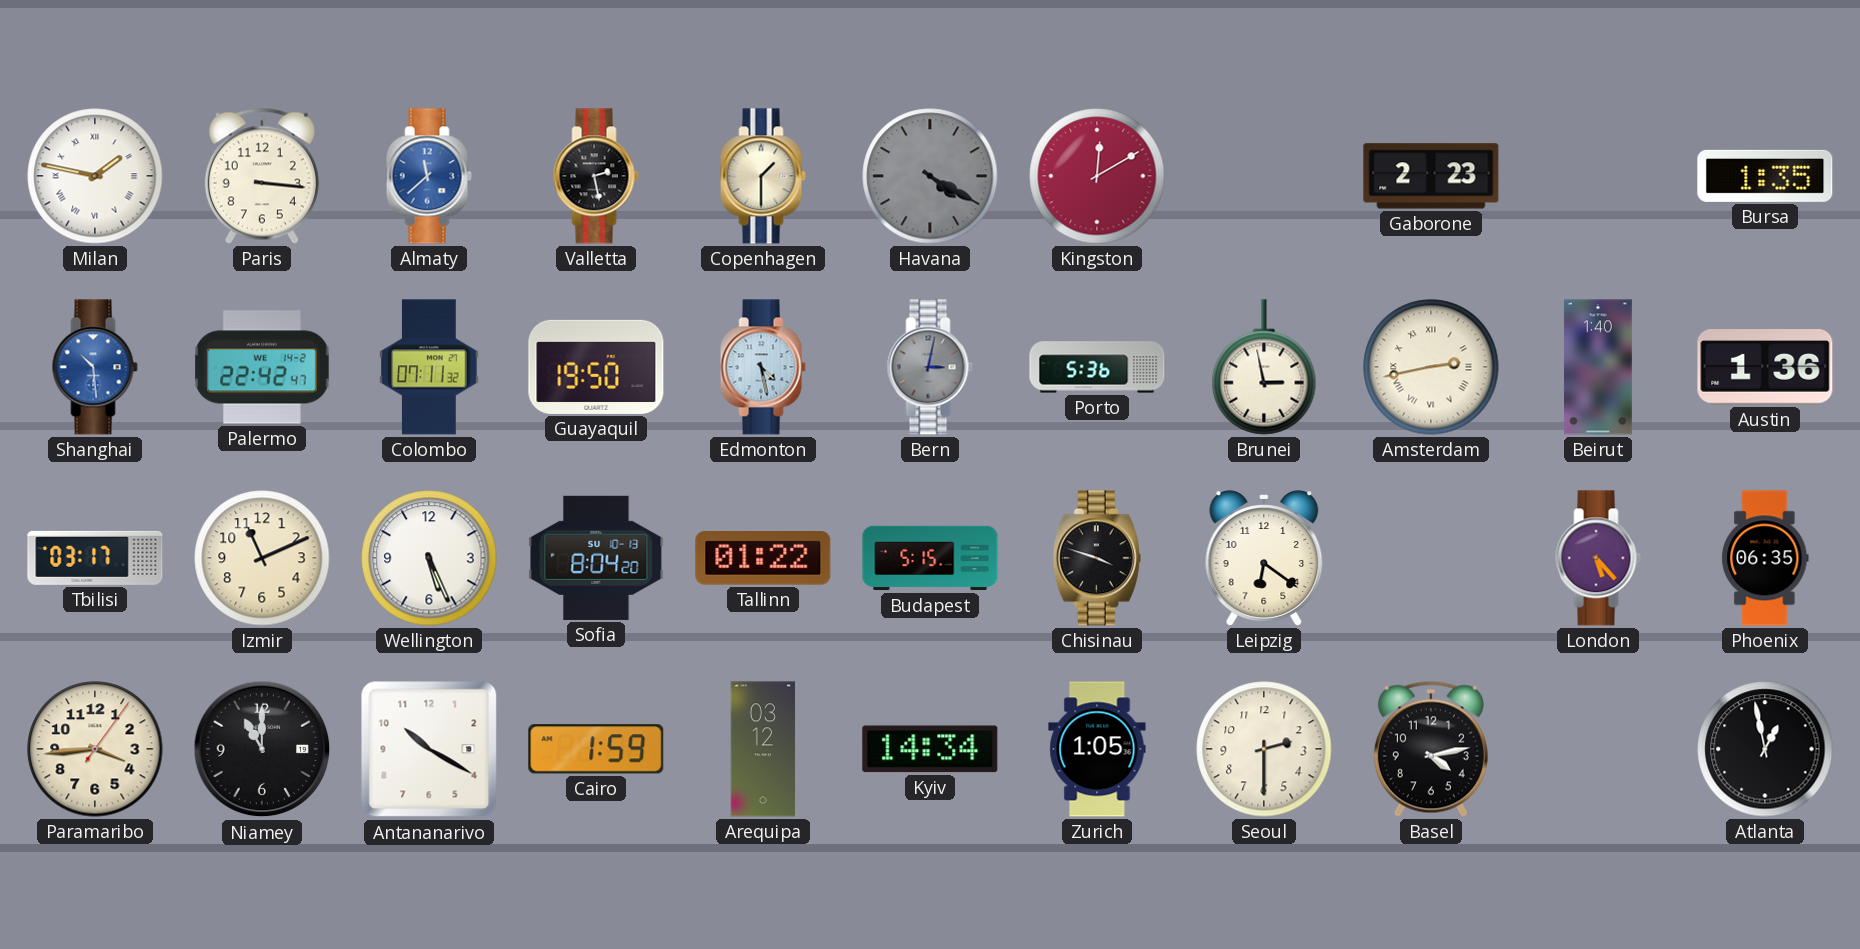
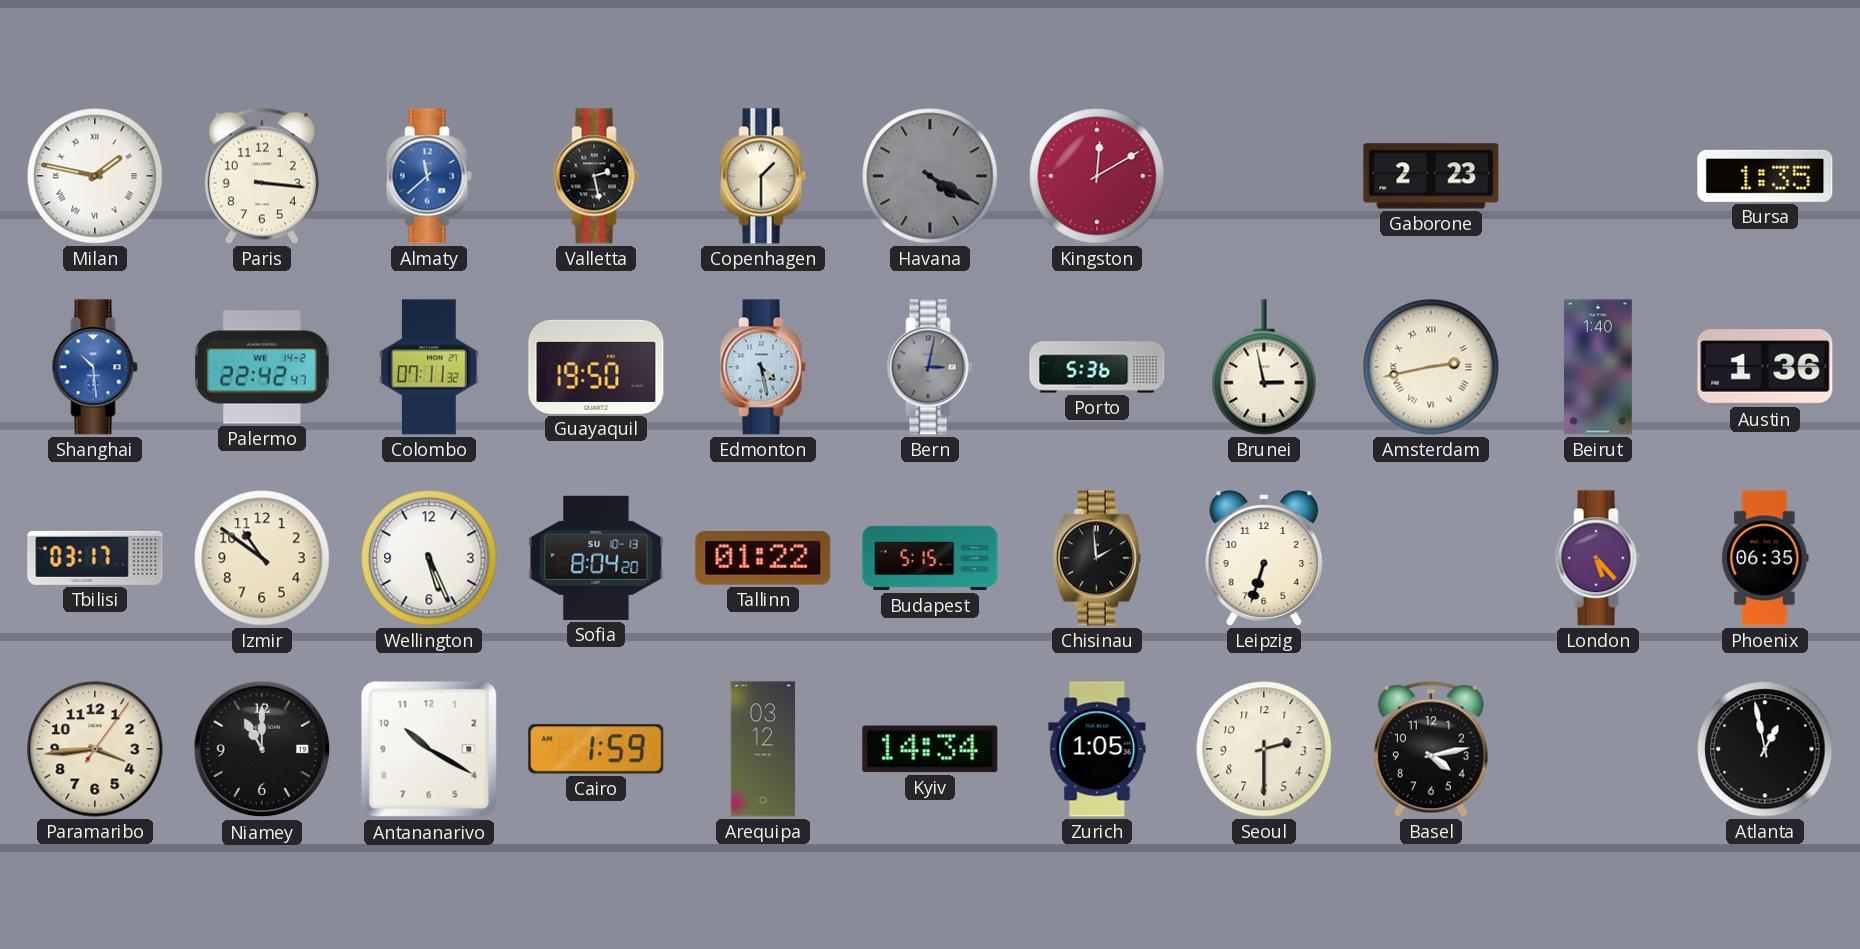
Izmir: 11:11 -> 10:51
Chisinau: 3:48 -> 1:59
Leipzig: 6:21 -> 6:33
